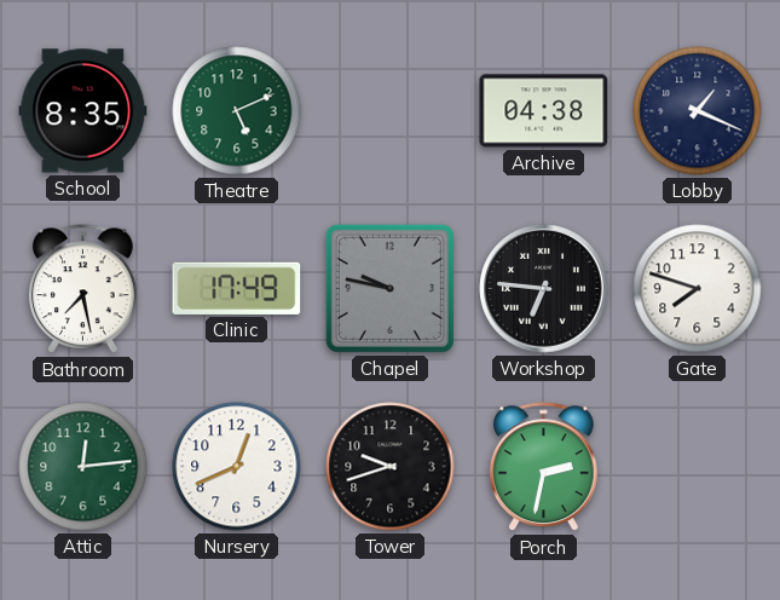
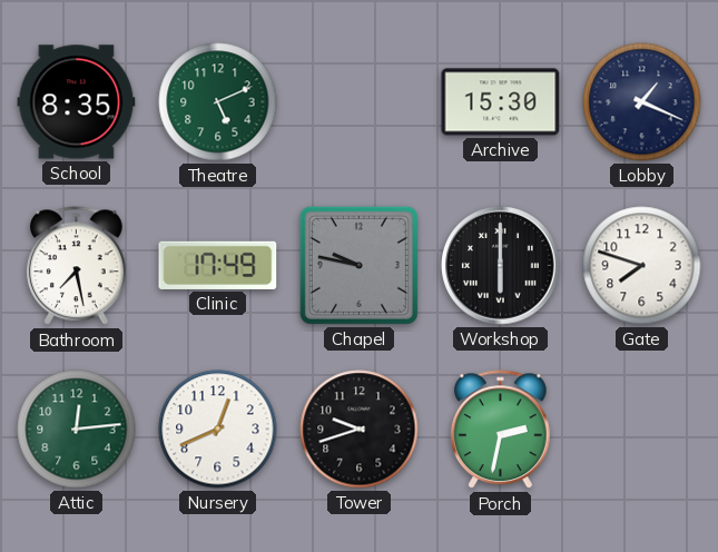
Archive: 04:38 -> 15:30
Workshop: 6:46 -> 6:00
